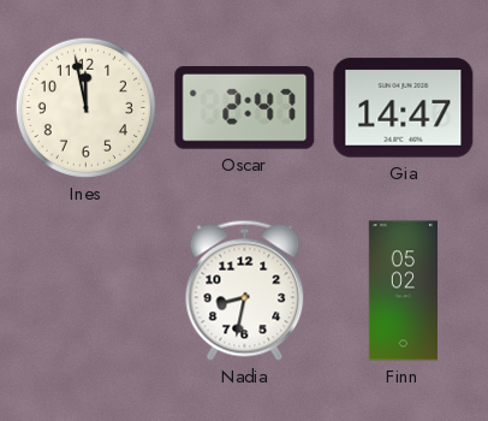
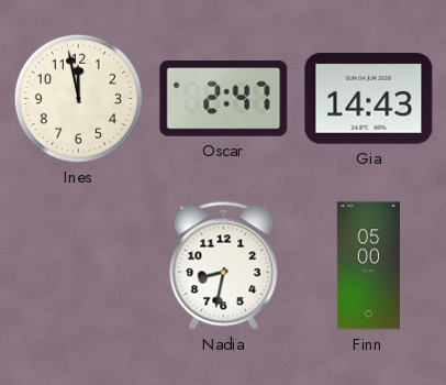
Gia: 14:47 -> 14:43
Finn: 05:02 -> 05:00
